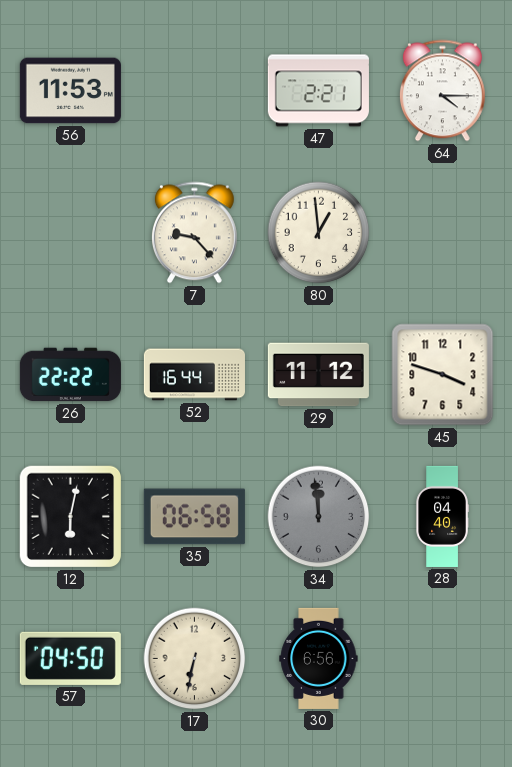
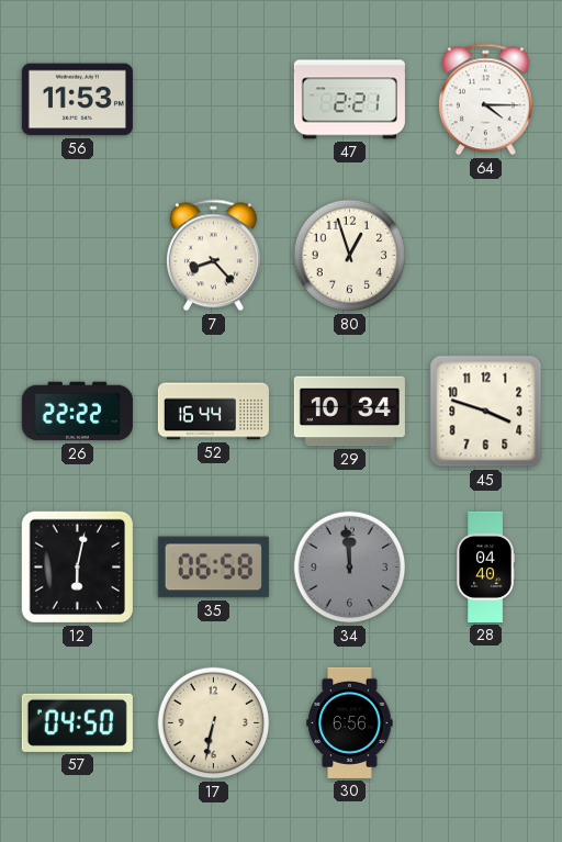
7: 9:23 -> 8:23
80: 12:59 -> 12:57
29: 11:12 -> 10:34
